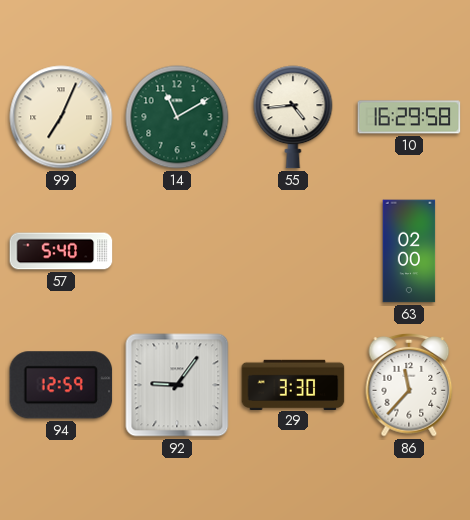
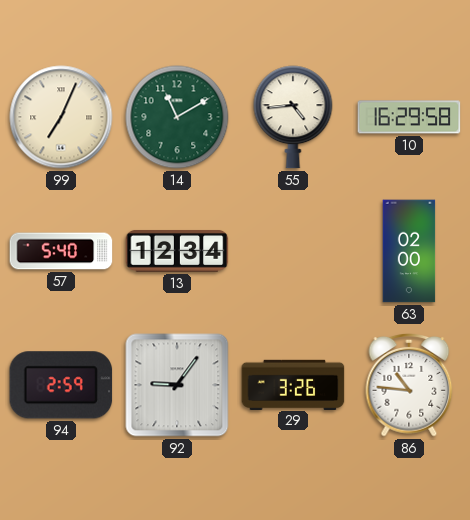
13: none -> 12:34
94: 12:59 -> 2:59
29: 3:30 -> 3:26
86: 11:37 -> 10:46
